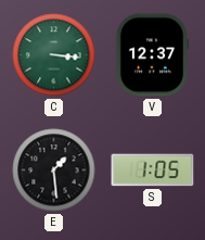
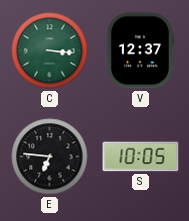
E: 1:29 -> 6:46
S: 1:05 -> 10:05
